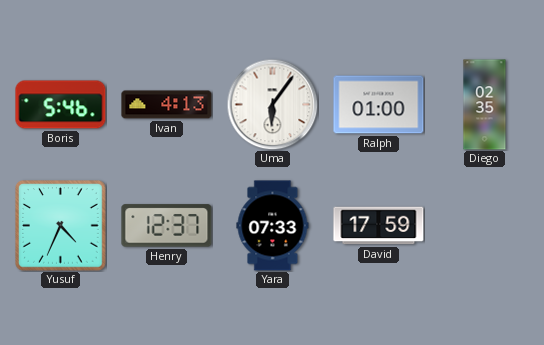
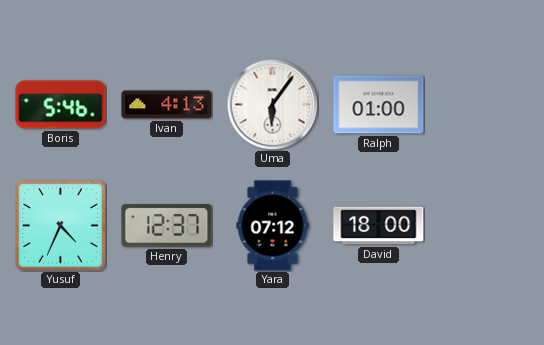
Diego: 02:35 -> none
Yara: 07:33 -> 07:12
David: 17:59 -> 18:00
